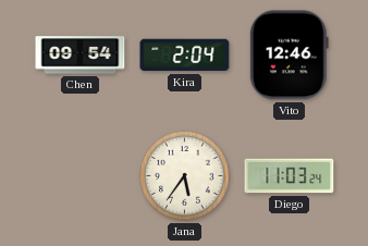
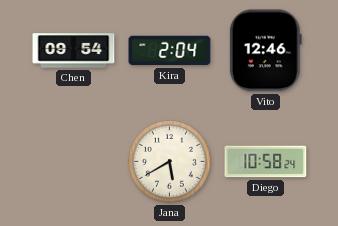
Jana: 5:36 -> 5:40
Diego: 11:03 -> 10:58
